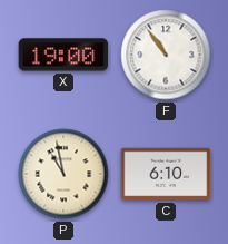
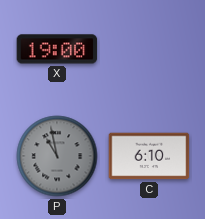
F: 10:54 -> none
P dial: cream -> grey
